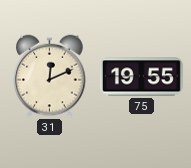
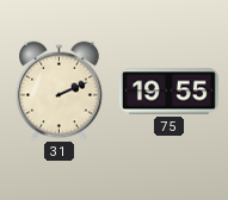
31: 12:11 -> 2:11
